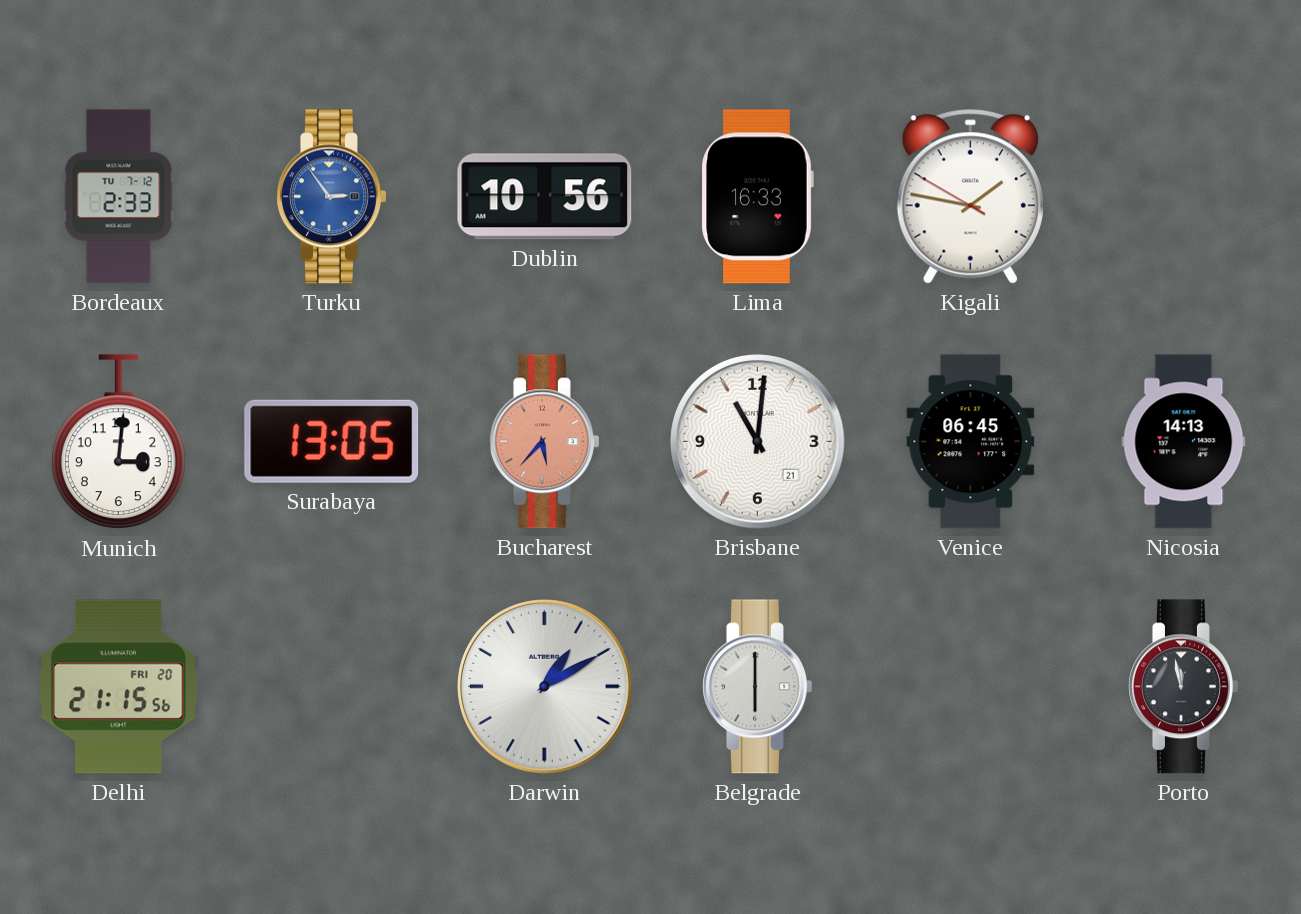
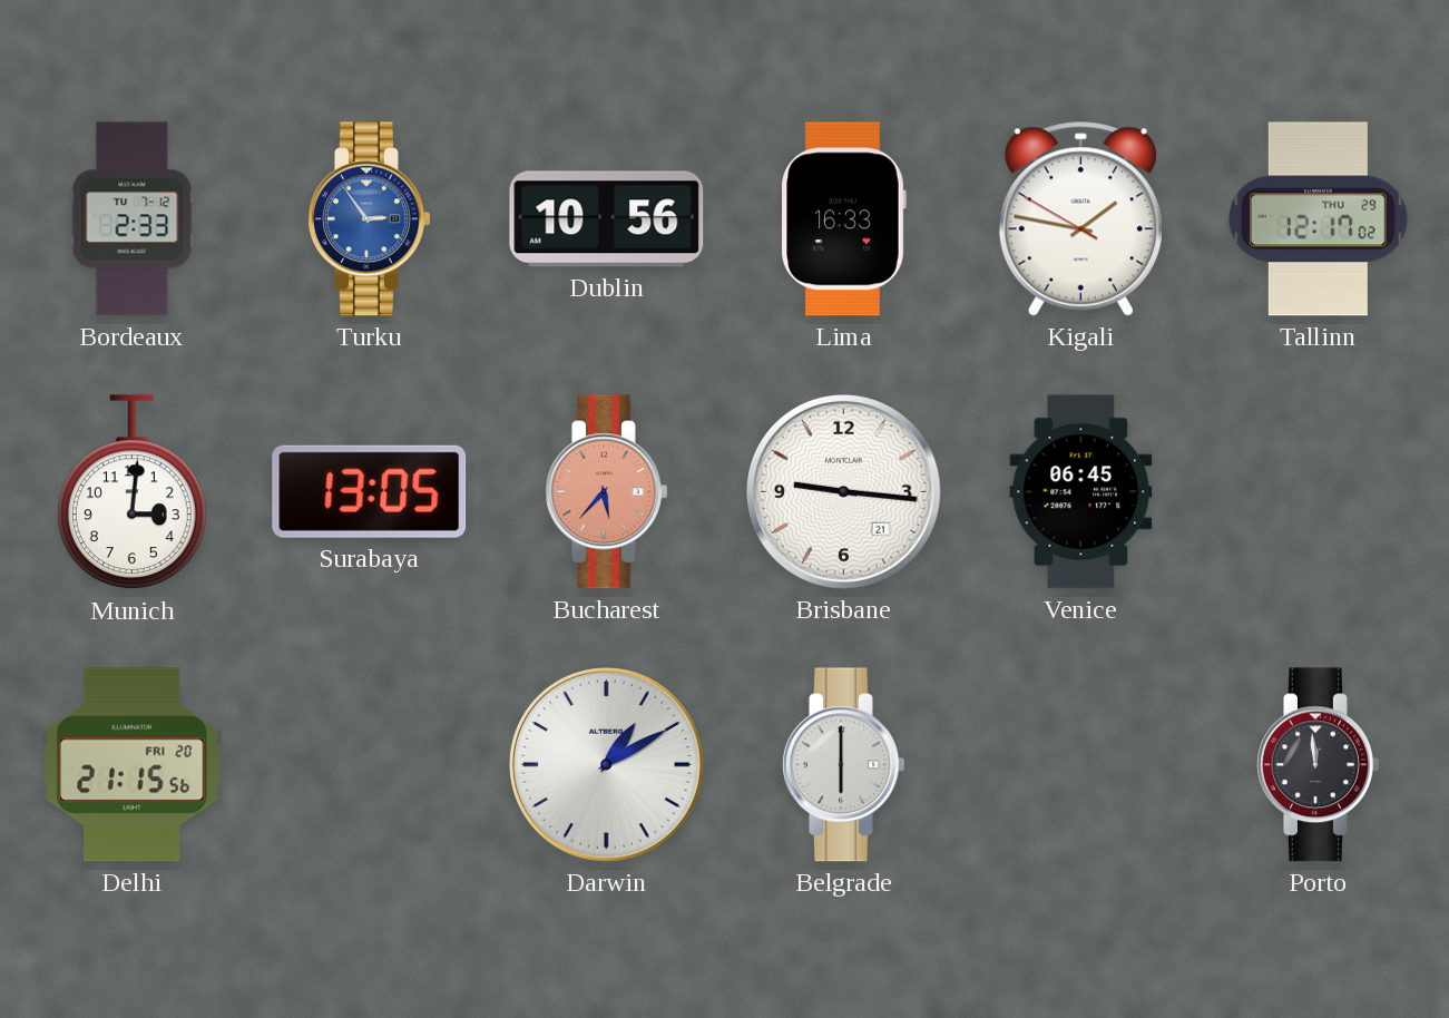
Tallinn: none -> 12:17
Brisbane: 11:01 -> 9:16
Nicosia: 14:13 -> none
Porto: 11:58 -> 11:59
